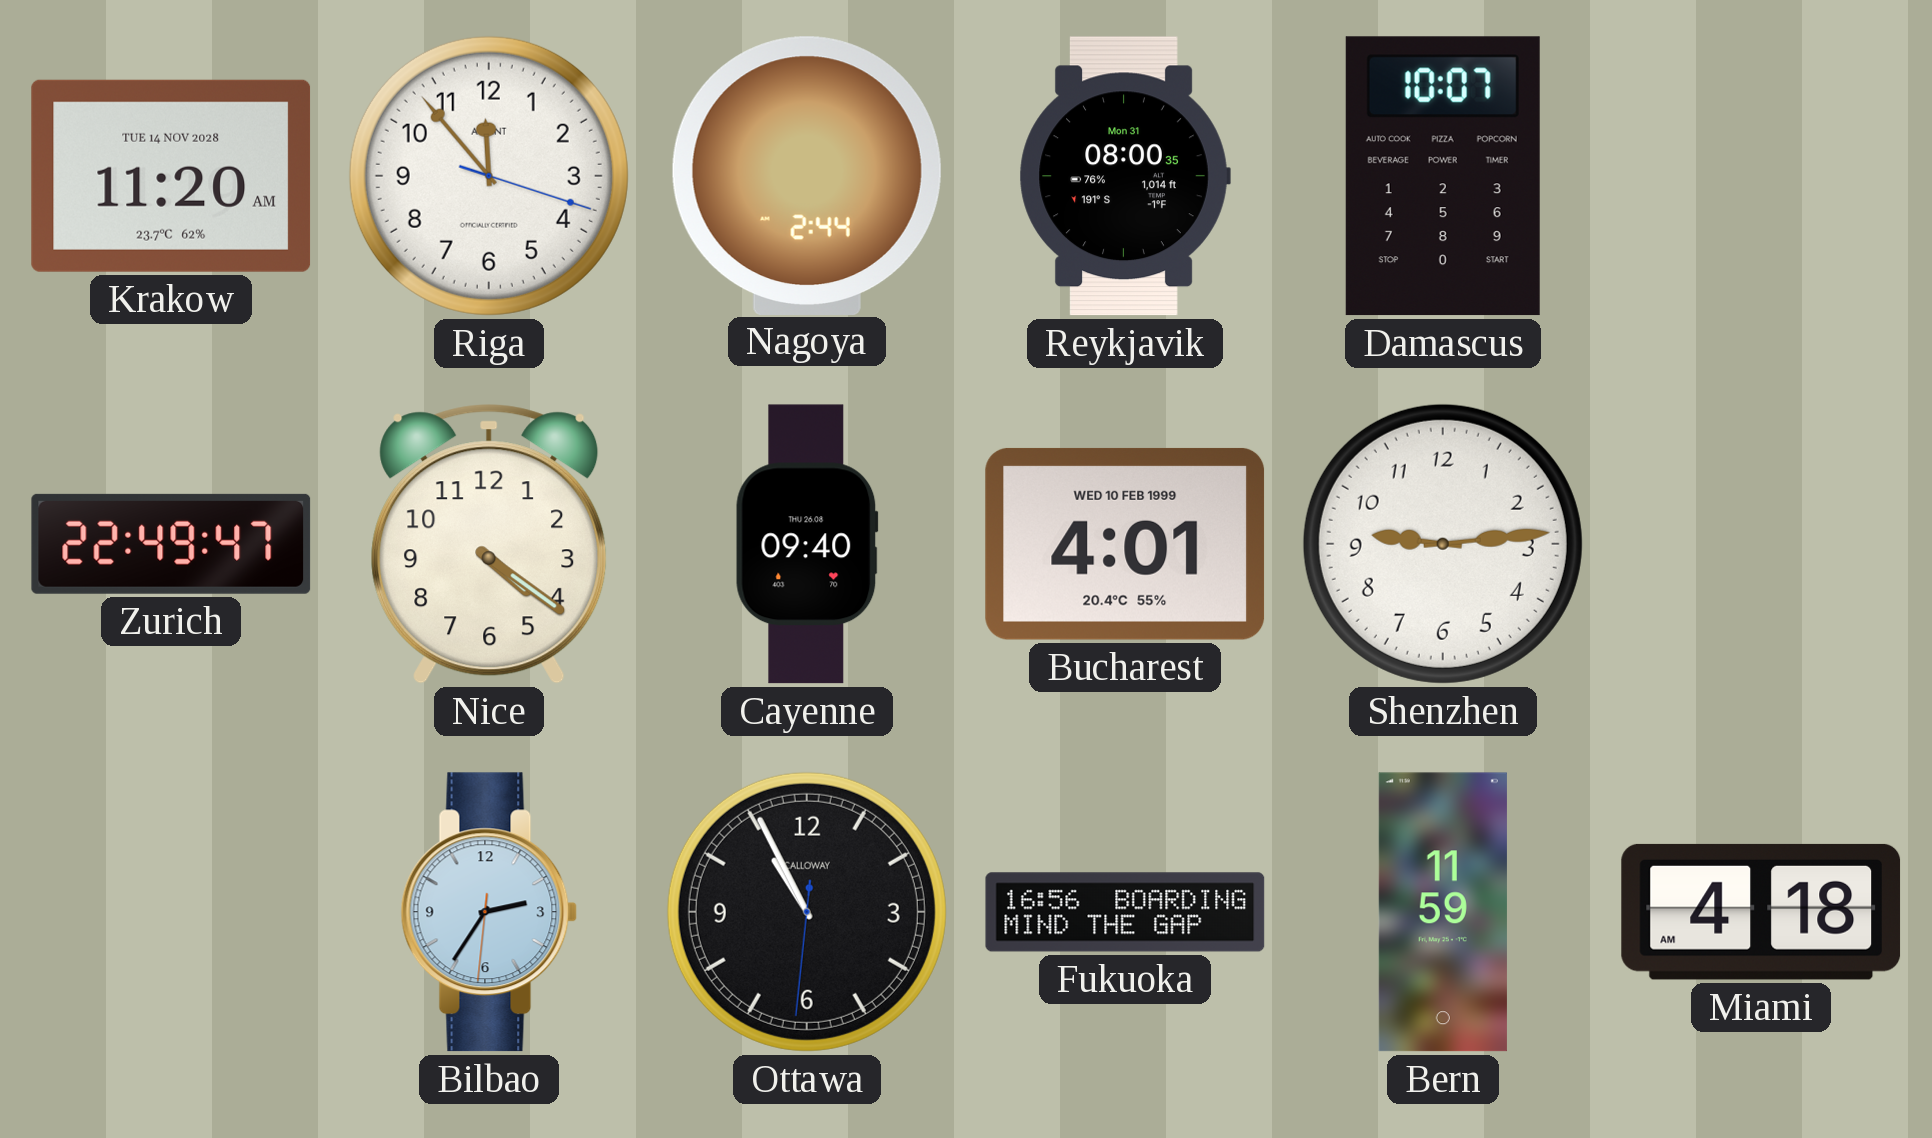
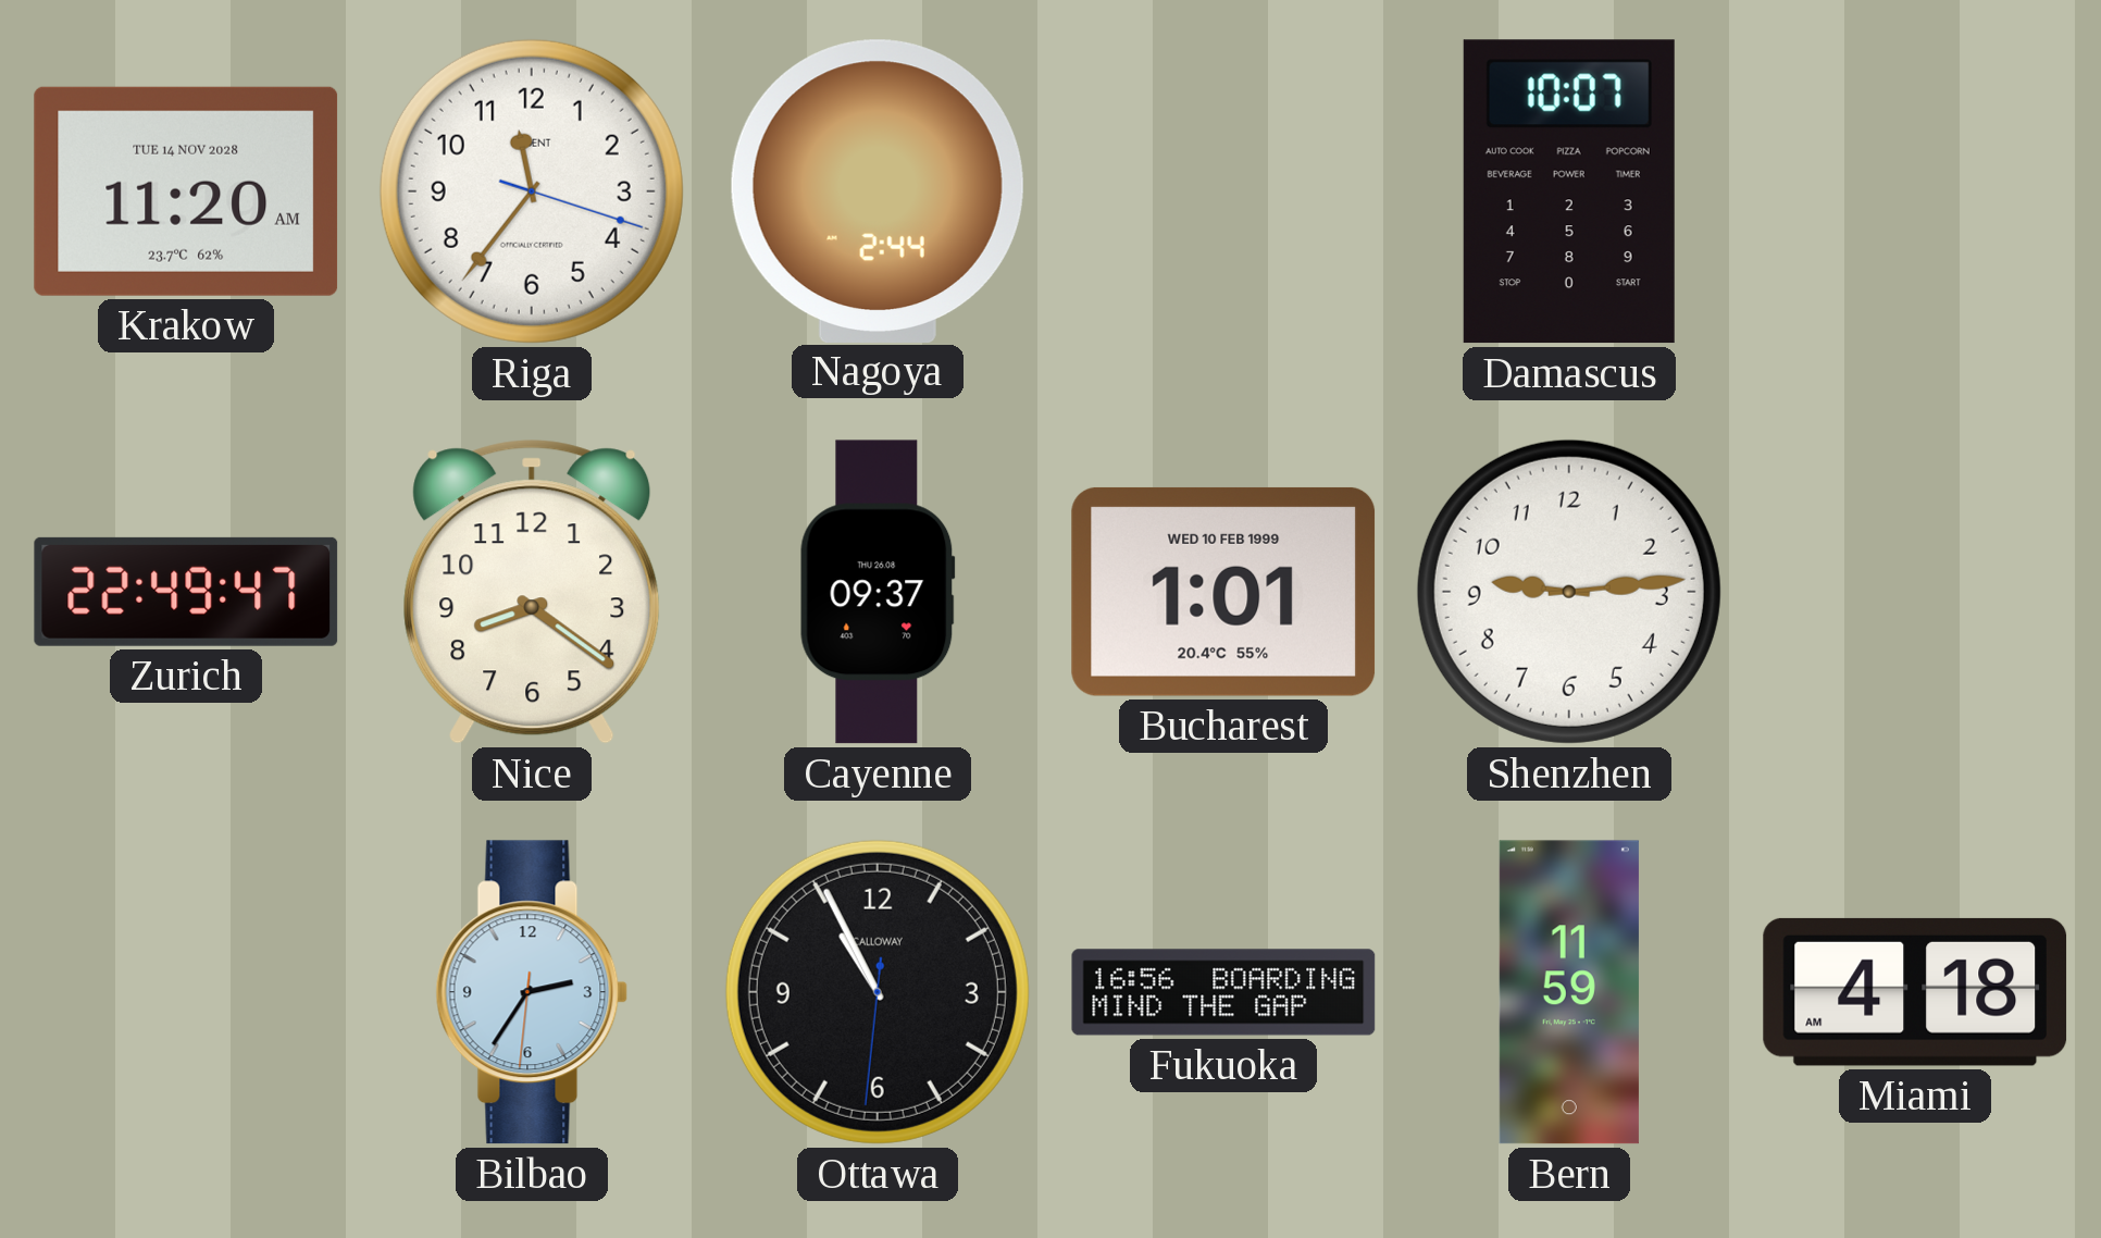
Riga: 11:53 -> 11:36
Reykjavik: 08:00 -> none
Nice: 4:21 -> 8:21
Cayenne: 09:40 -> 09:37
Bucharest: 4:01 -> 1:01
